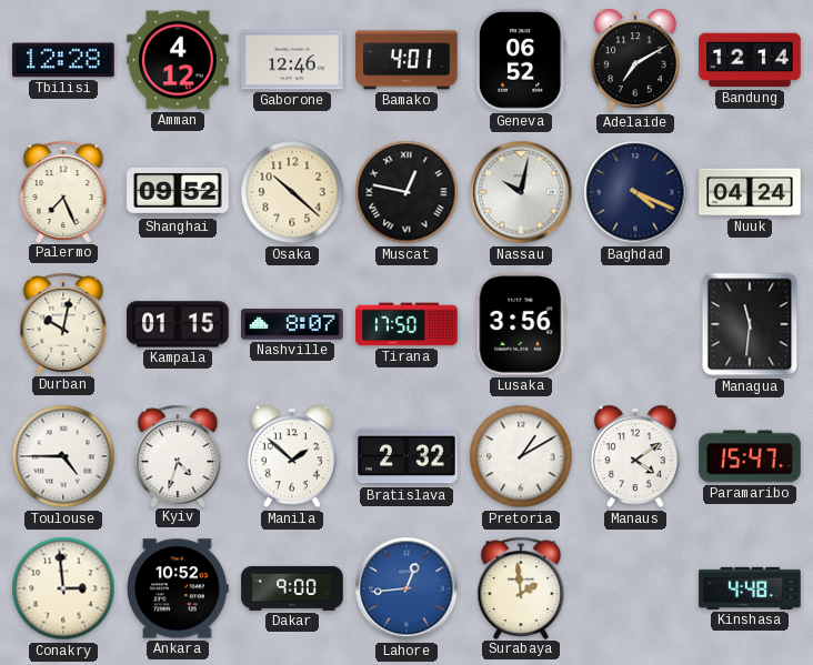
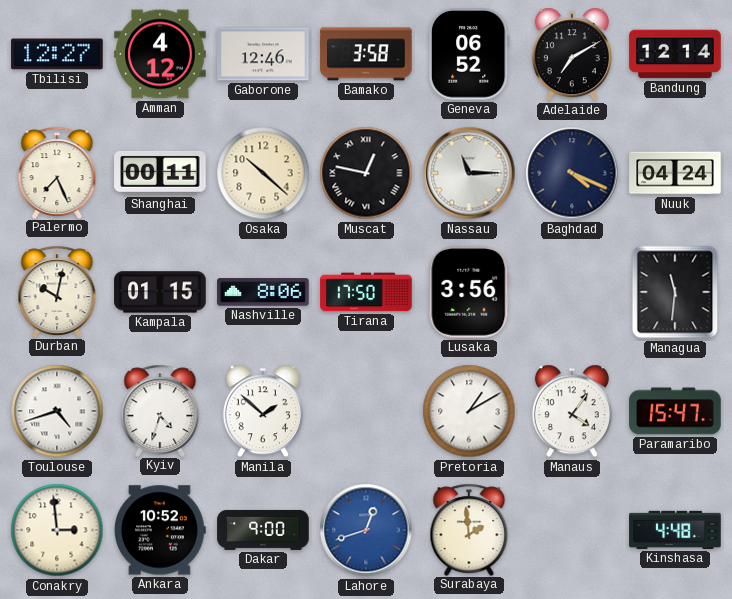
Tbilisi: 12:28 -> 12:27
Bamako: 4:01 -> 3:58
Shanghai: 09:52 -> 00:11
Nassau: 10:02 -> 11:15
Nashville: 8:07 -> 8:06
Toulouse: 4:45 -> 4:42
Bratislava: 2:32 -> none
Manaus: 4:09 -> 4:06
Lahore: 12:44 -> 12:42
